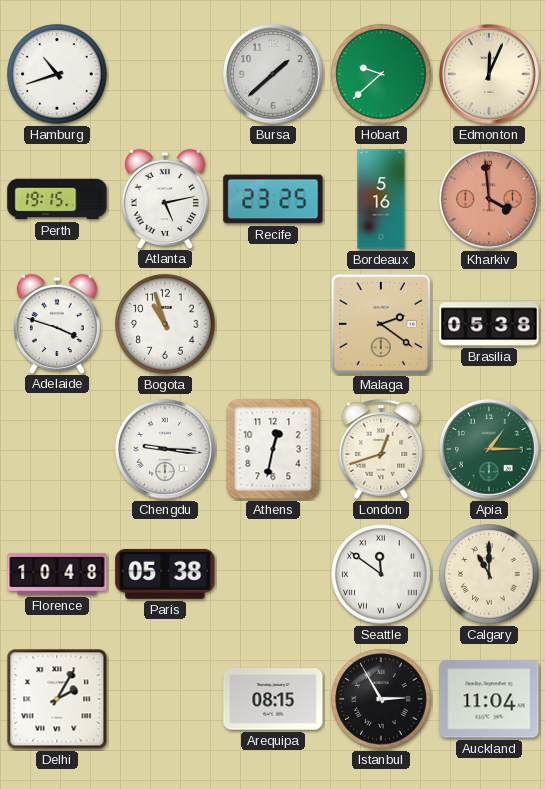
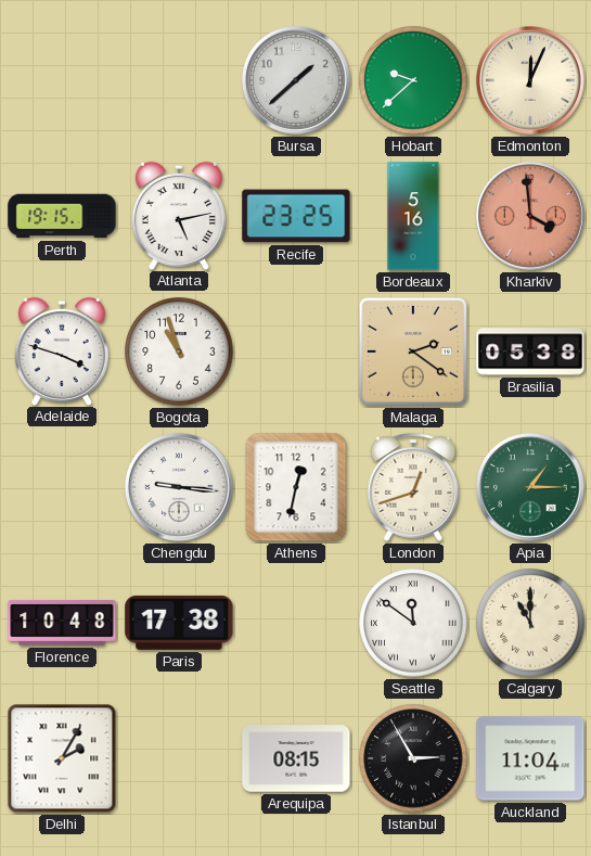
Hamburg: 10:42 -> none
Paris: 05:38 -> 17:38
